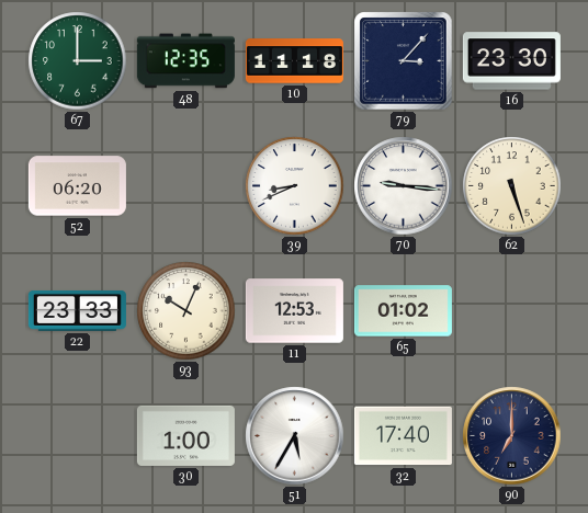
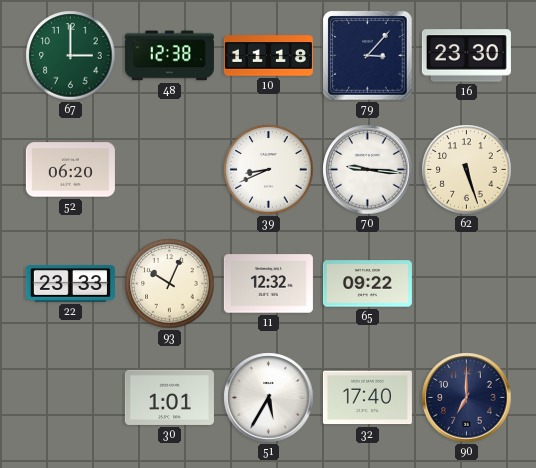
48: 12:35 -> 12:38
11: 12:53 -> 12:32
65: 01:02 -> 09:22
30: 1:00 -> 1:01
